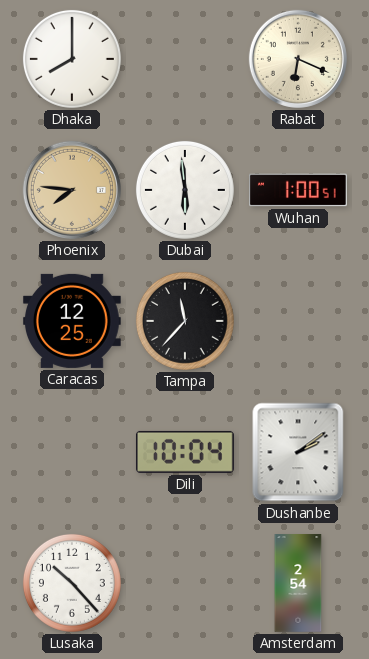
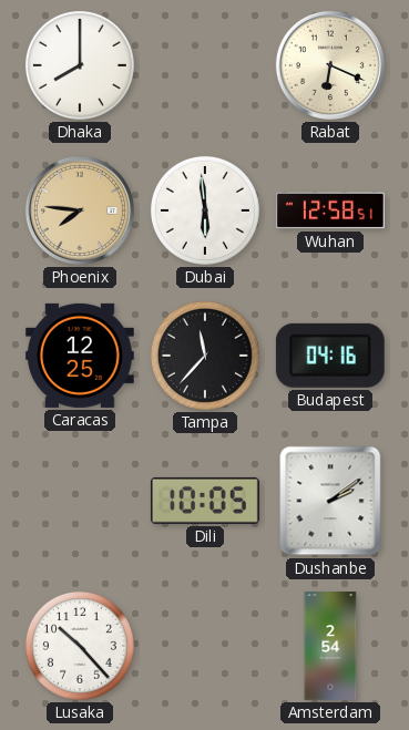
Wuhan: 1:00 -> 12:58
Budapest: none -> 04:16
Dili: 10:04 -> 10:05
